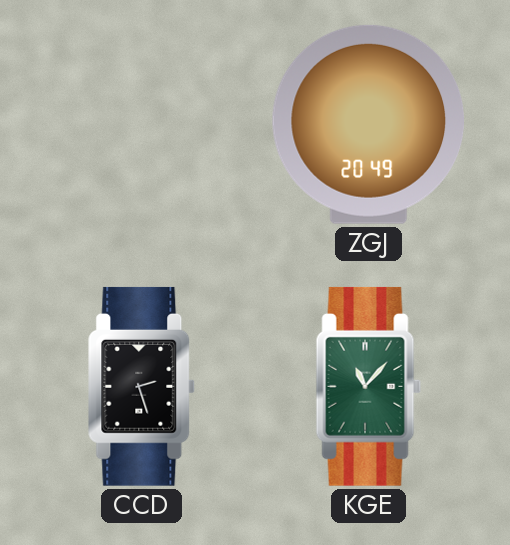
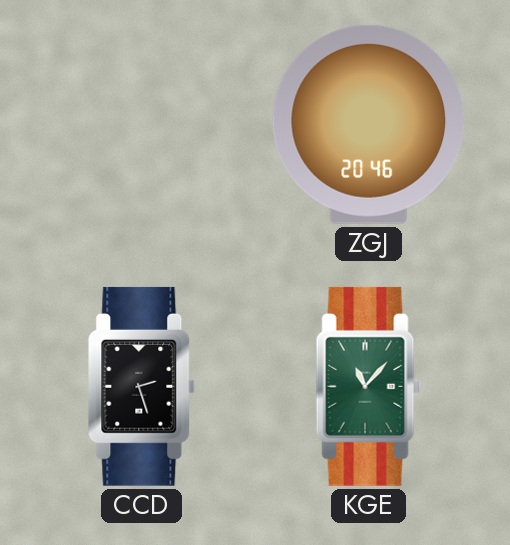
ZGJ: 20:49 -> 20:46
